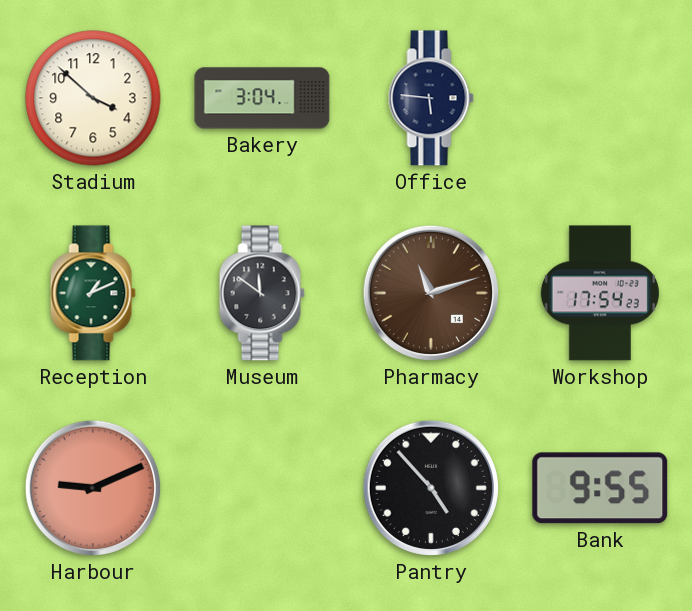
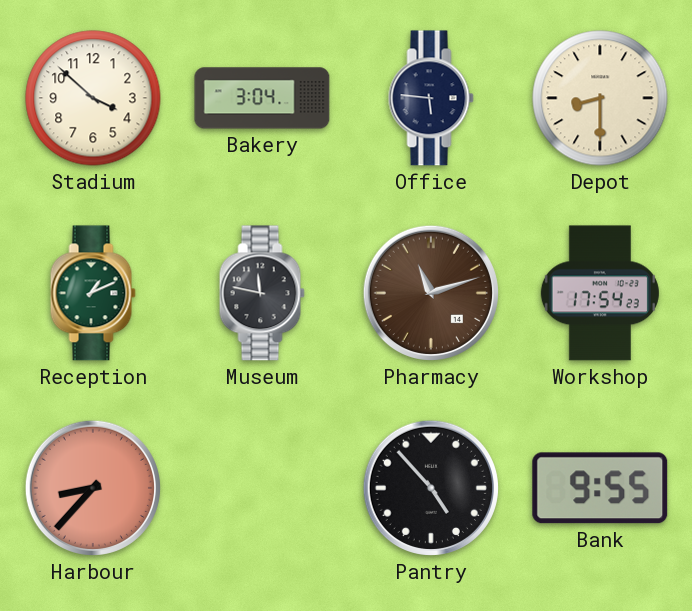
Depot: none -> 8:30
Museum: 11:51 -> 11:47
Harbour: 9:11 -> 8:37
